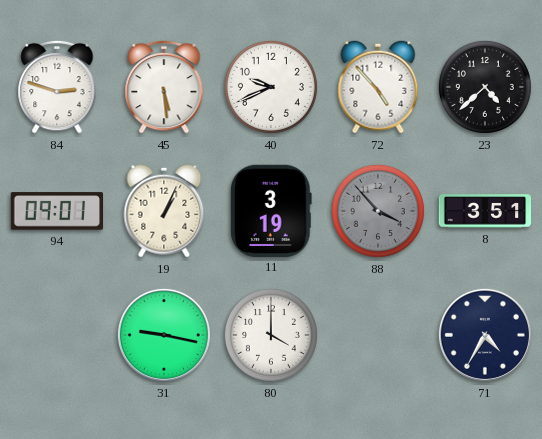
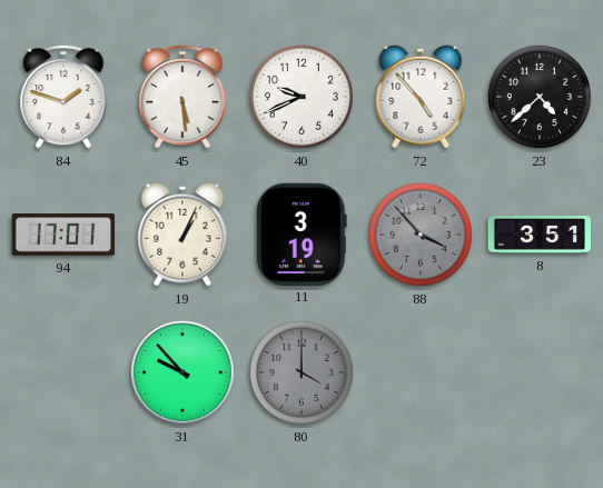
84: 2:48 -> 1:48
94: 09:01 -> 17:01
31: 9:17 -> 9:53
80 dial: white -> grey
71: 4:35 -> none
